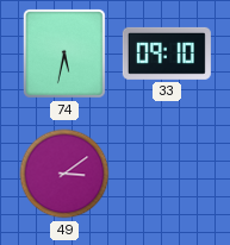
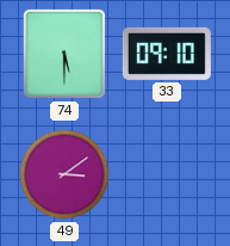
74: 5:32 -> 5:30
